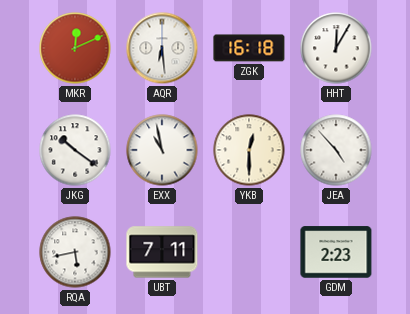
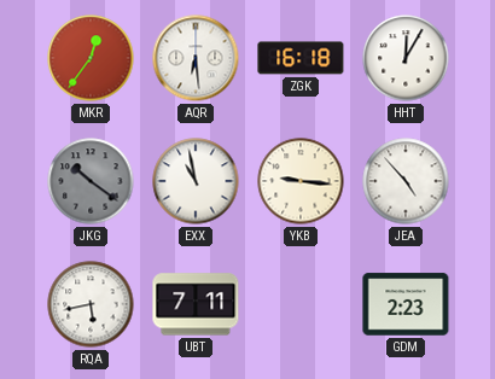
MKR: 12:11 -> 12:36
JKG dial: white -> grey
YKB: 12:30 -> 9:16
